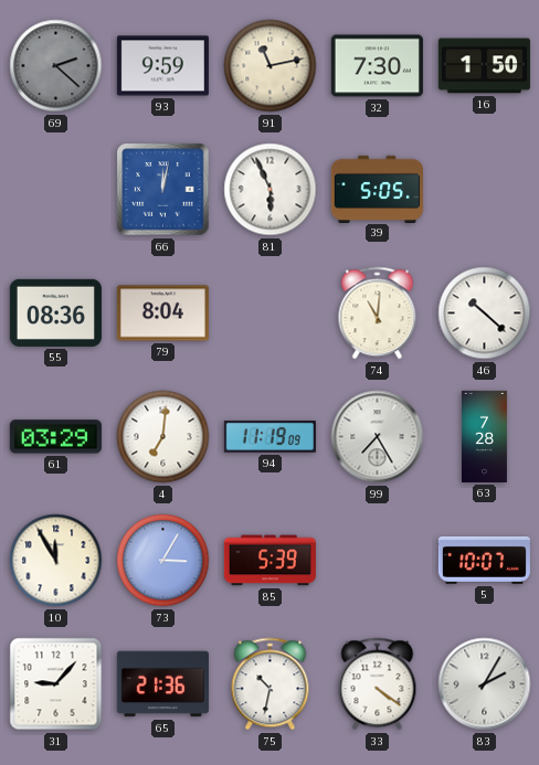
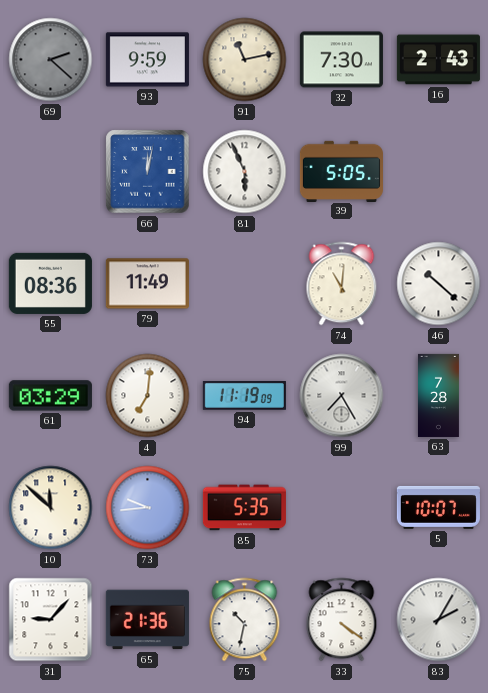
16: 1:50 -> 2:43
79: 8:04 -> 11:49
10: 11:55 -> 11:52
73: 3:05 -> 9:44
85: 5:39 -> 5:35
